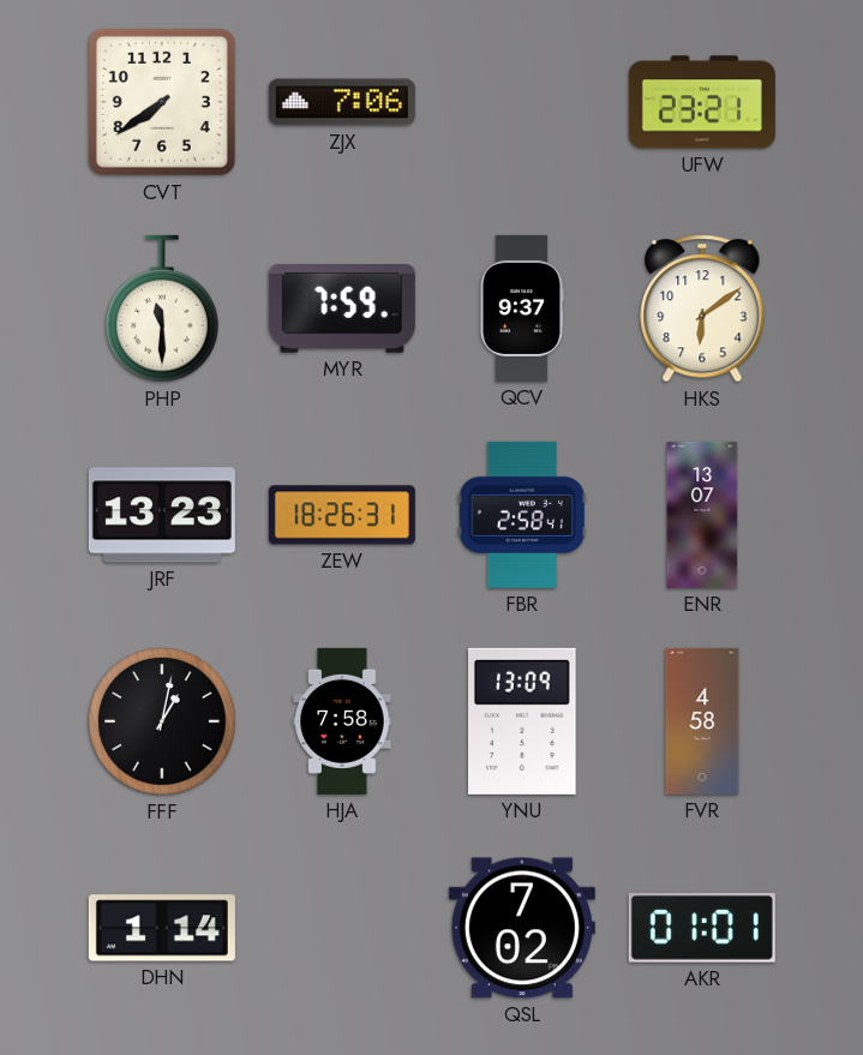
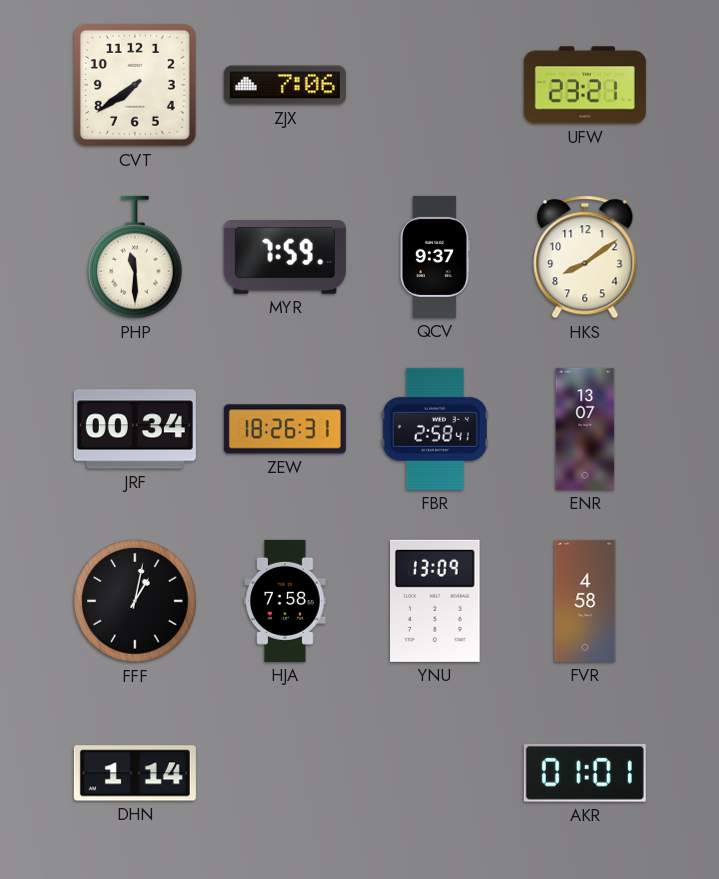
HKS: 6:09 -> 8:09
JRF: 13:23 -> 00:34
QSL: 7:02 -> none
